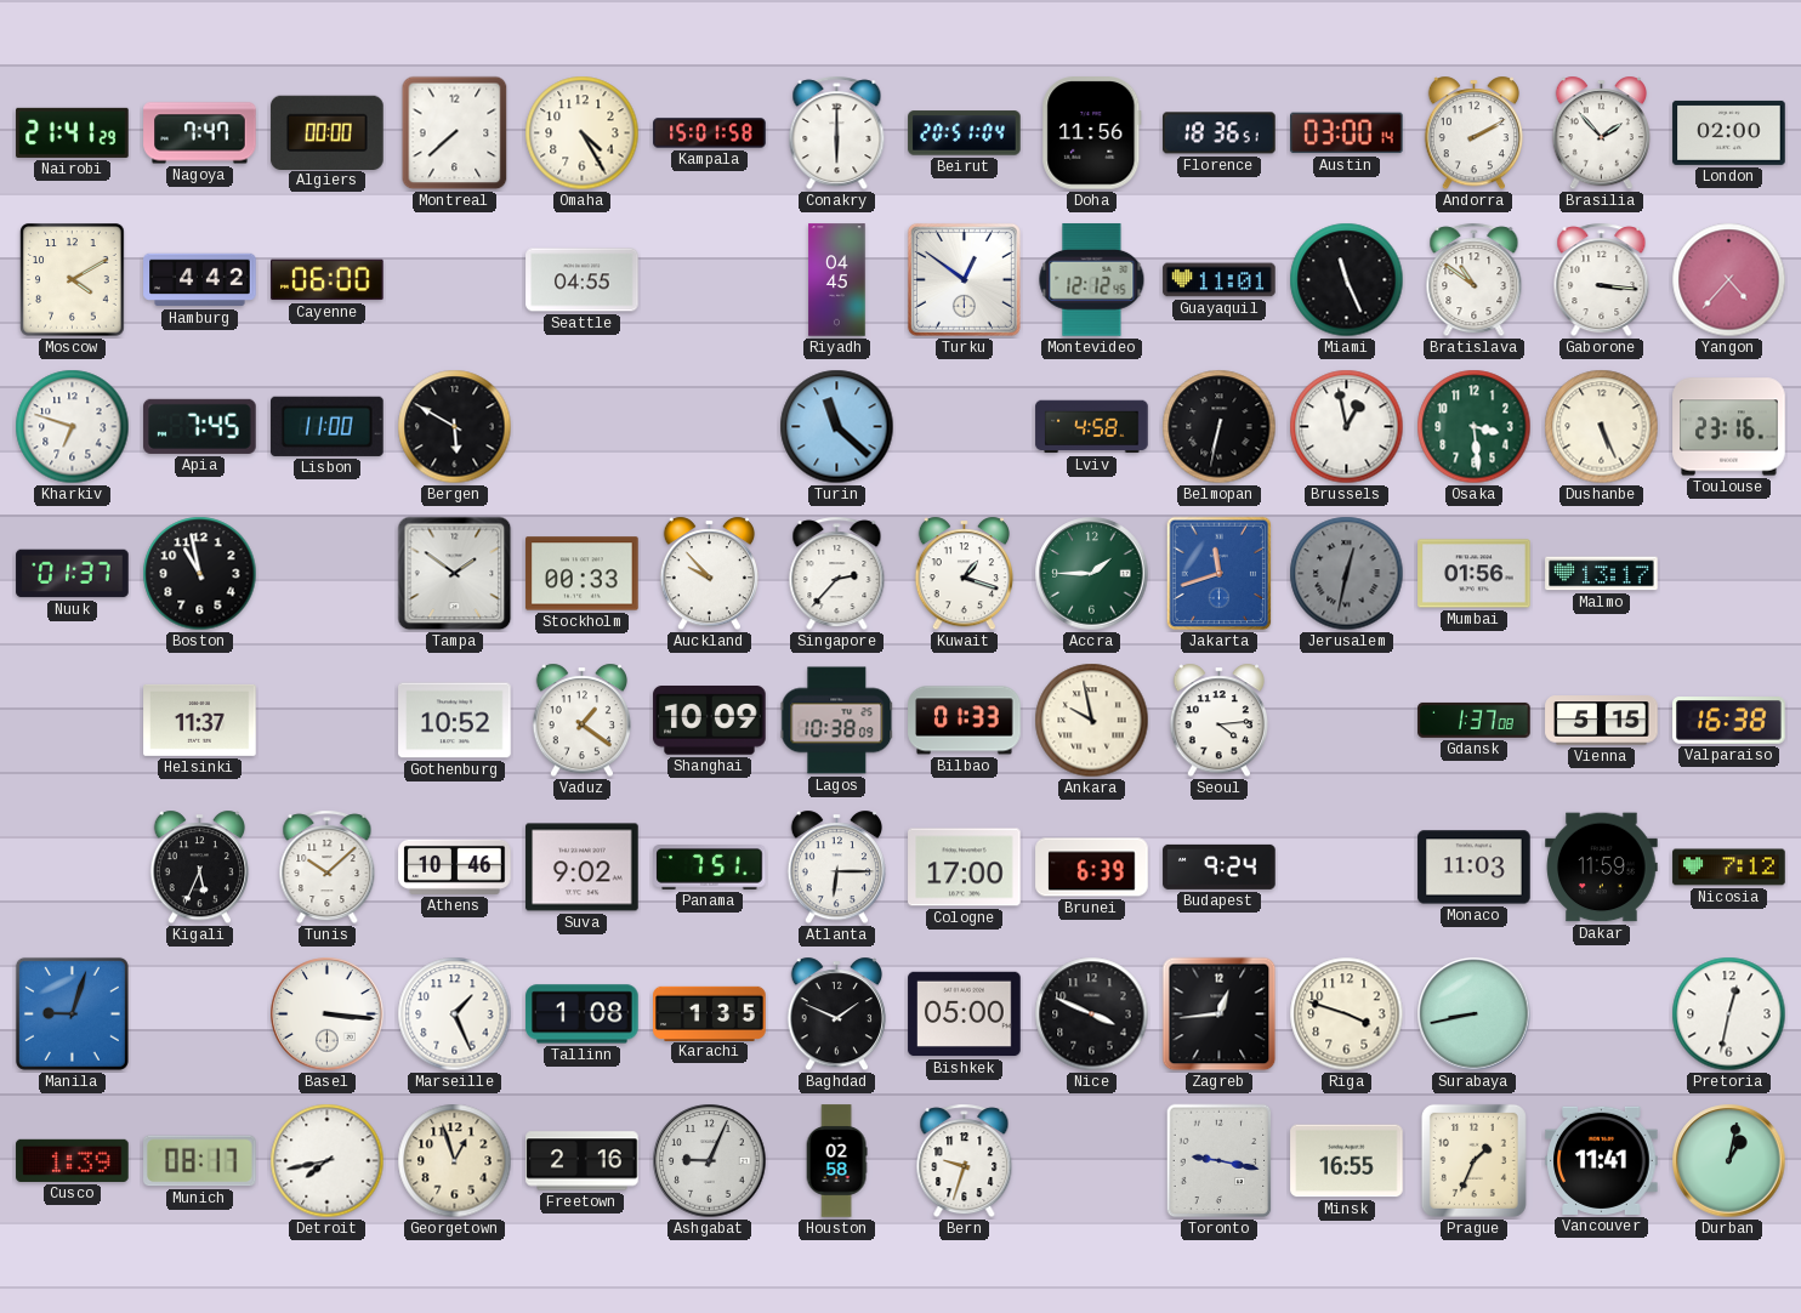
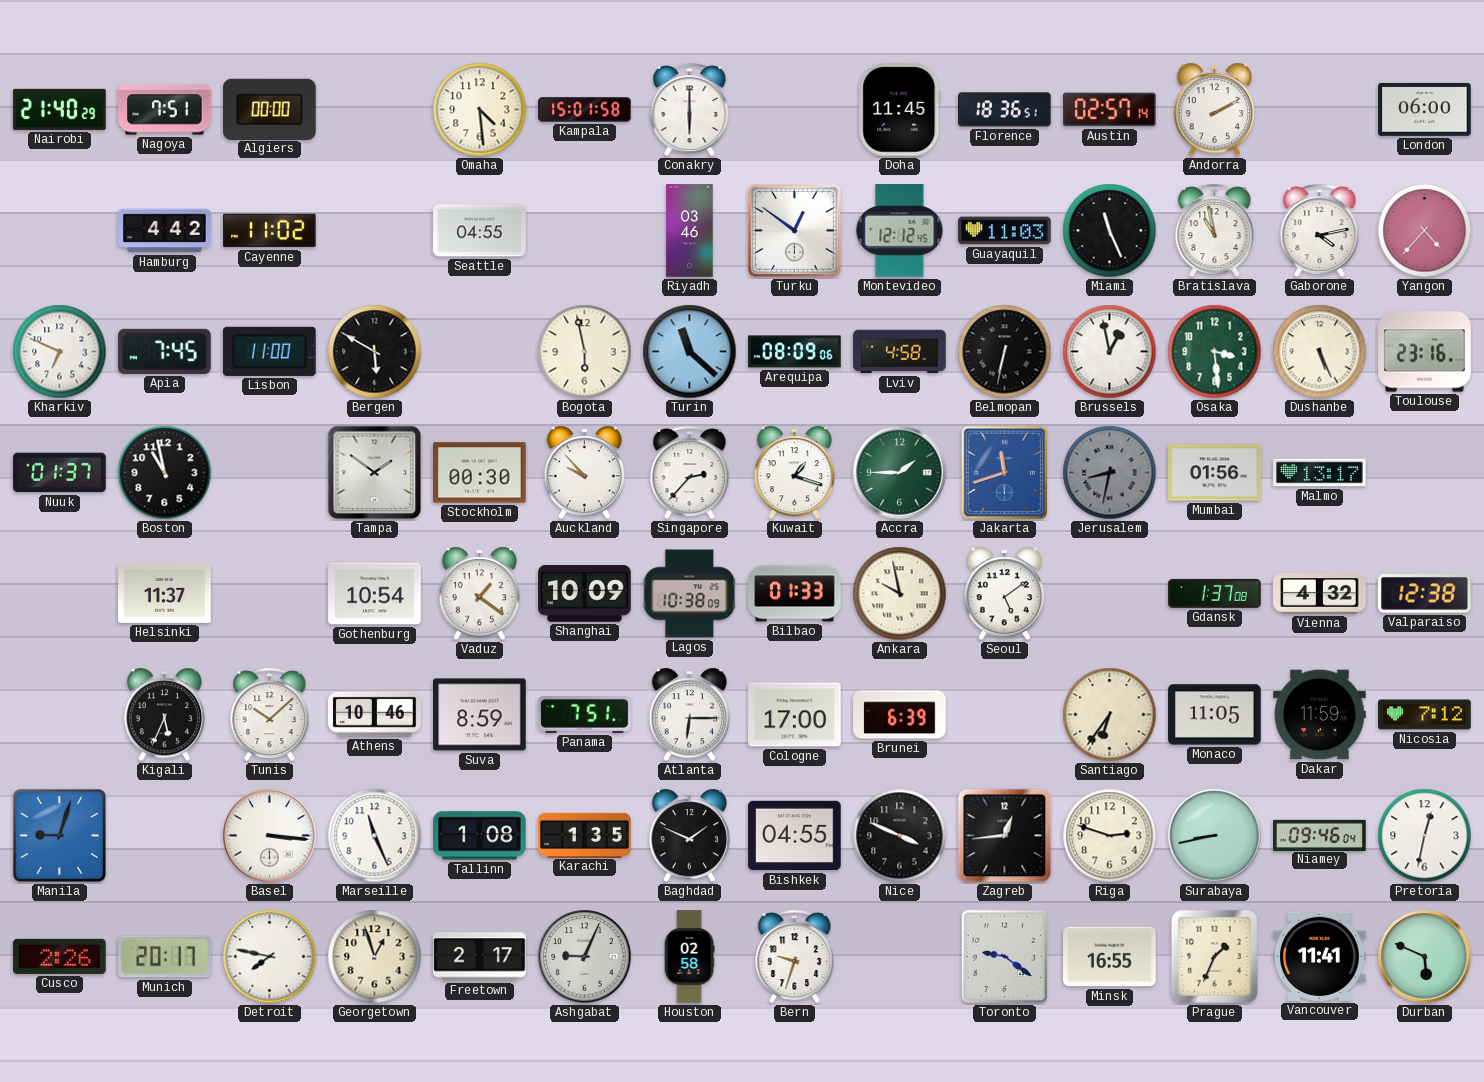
Nairobi: 21:41 -> 21:40
Nagoya: 7:47 -> 7:51
Montreal: 7:38 -> none
Omaha: 4:25 -> 4:29
Beirut: 20:51 -> none
Doha: 11:56 -> 11:45
Austin: 03:00 -> 02:57
Brasilia: 1:53 -> none
London: 02:00 -> 06:00
Moscow: 4:10 -> none
Cayenne: 06:00 -> 11:02
Riyadh: 04:45 -> 03:46
Guayaquil: 11:01 -> 11:03
Bratislava: 10:51 -> 10:58
Gaborone: 3:16 -> 4:13
Kharkiv: 6:48 -> 6:49
Bogota: none -> 5:58
Arequipa: none -> 08:09
Stockholm: 00:33 -> 00:30
Jerusalem: 12:32 -> 8:32
Gothenburg: 10:52 -> 10:54
Seoul: 4:14 -> 5:09
Vienna: 5:15 -> 4:32
Valparaiso: 16:38 -> 12:38
Suva: 9:02 -> 8:59
Budapest: 9:24 -> none
Santiago: none -> 6:36
Monaco: 11:03 -> 11:05
Marseille: 1:26 -> 11:26
Bishkek: 05:00 -> 04:55
Riga: 3:48 -> 2:48
Niamey: none -> 09:46
Cusco: 1:39 -> 2:26
Munich: 08:17 -> 20:17
Detroit: 7:43 -> 7:47
Freetown: 2:16 -> 2:17
Toronto: 9:17 -> 9:21
Durban: 1:02 -> 5:49
